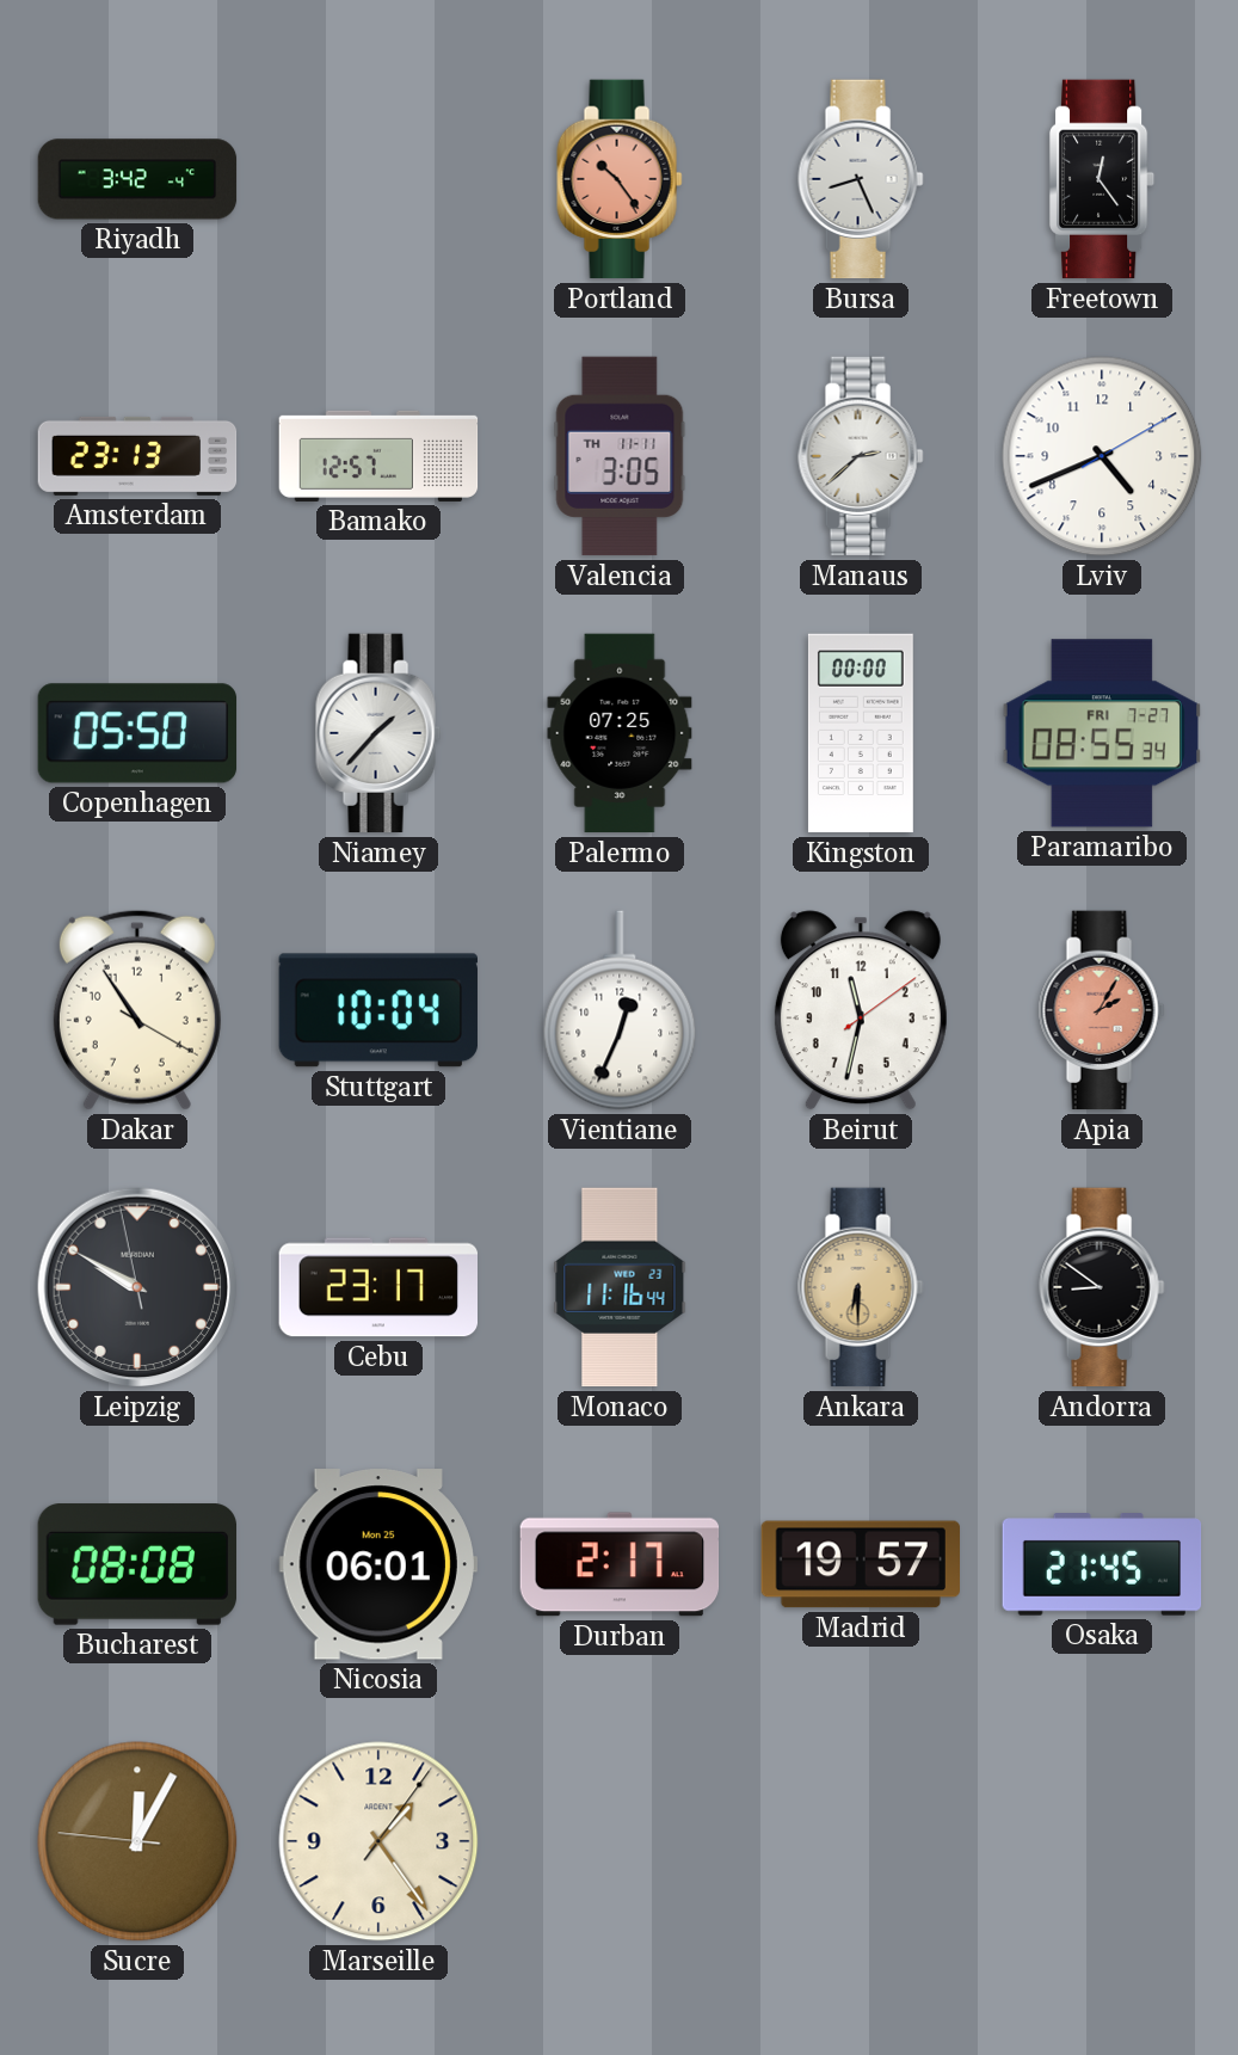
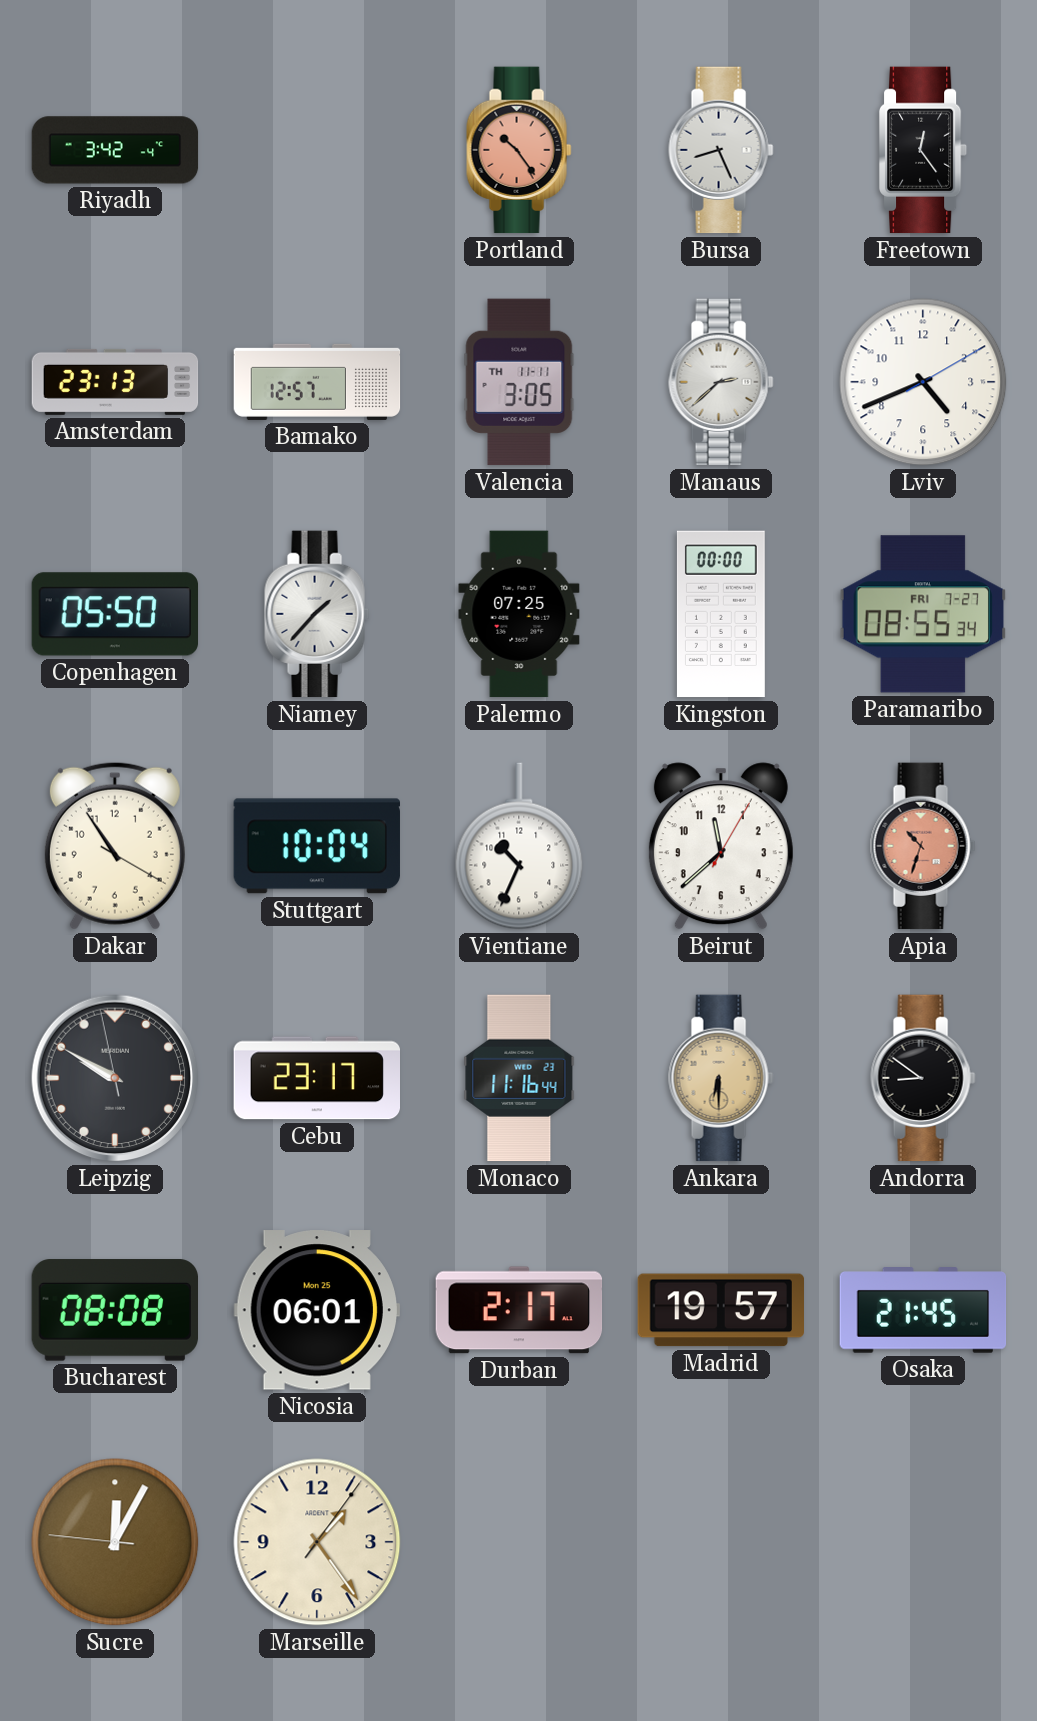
Vientiane: 12:34 -> 10:34
Beirut: 11:32 -> 11:38
Apia: 2:05 -> 10:33
